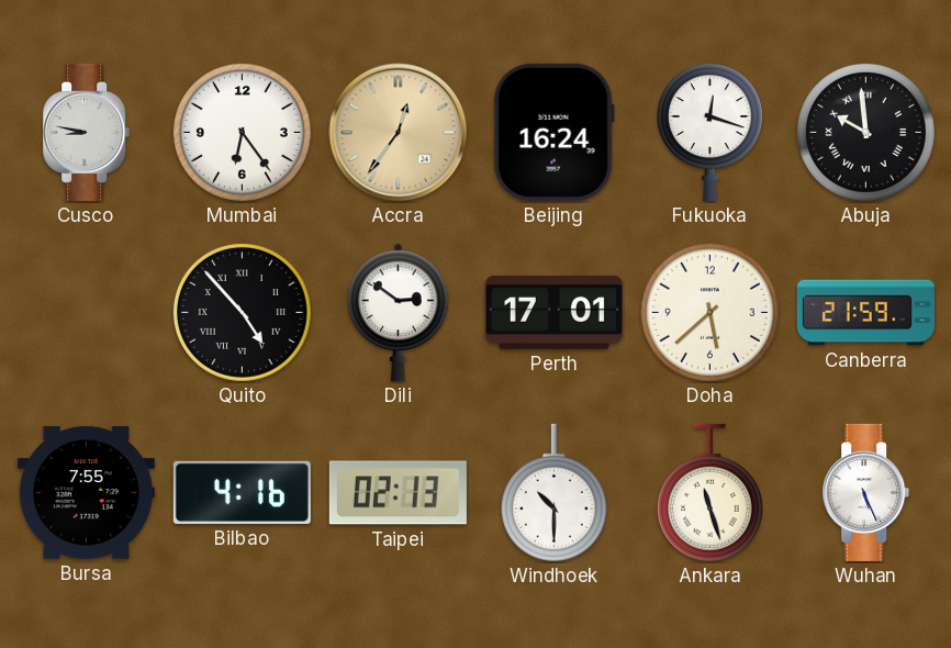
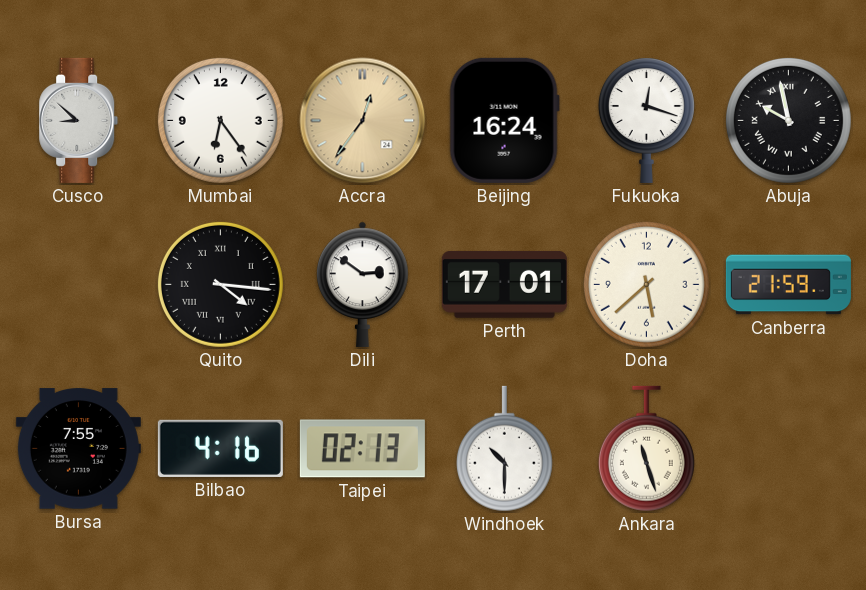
Cusco: 8:47 -> 8:52
Abuja: 9:59 -> 9:58
Quito: 4:53 -> 4:16
Wuhan: 5:26 -> none
